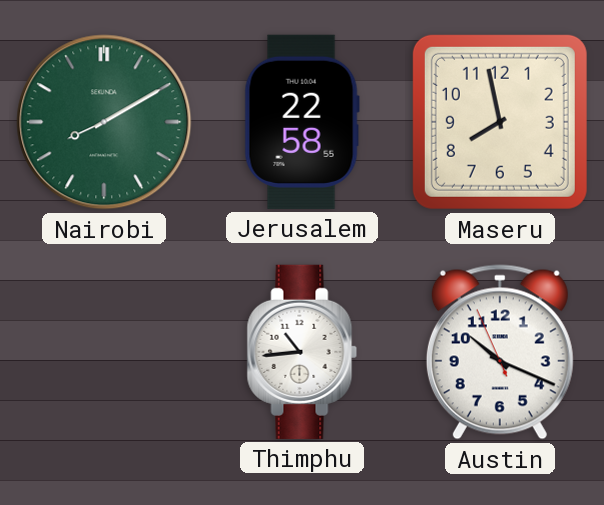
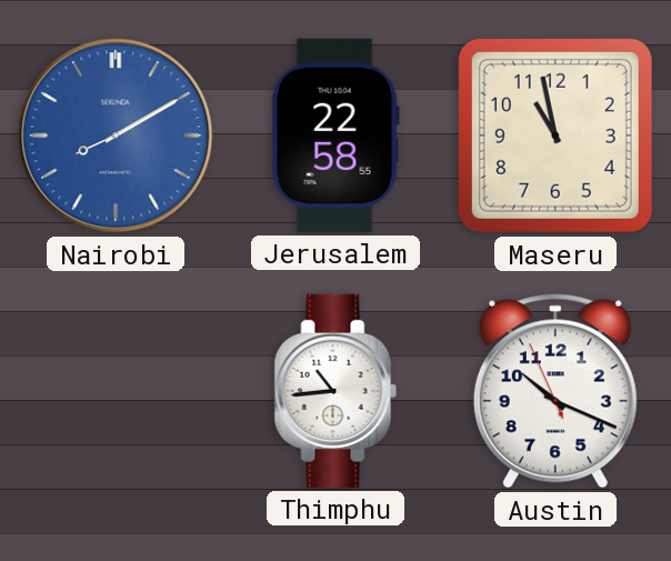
Nairobi dial: green -> blue
Maseru: 7:58 -> 10:58
